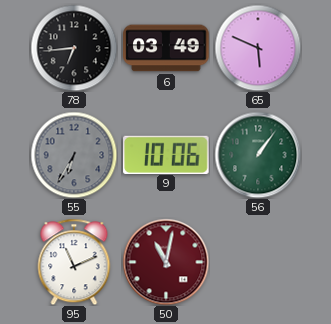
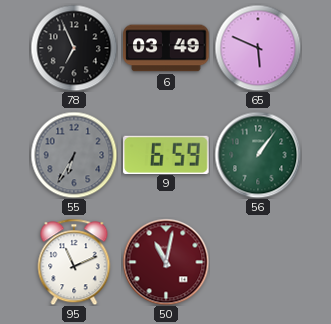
78: 6:44 -> 6:56
9: 10:06 -> 6:59
